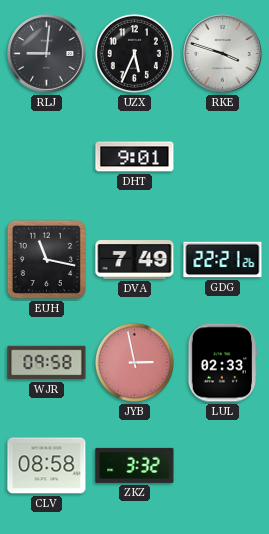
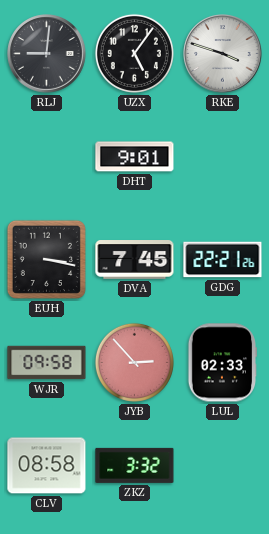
UZX: 5:34 -> 5:06
EUH: 11:17 -> 3:17
DVA: 7:49 -> 7:45
JYB: 2:58 -> 2:53
